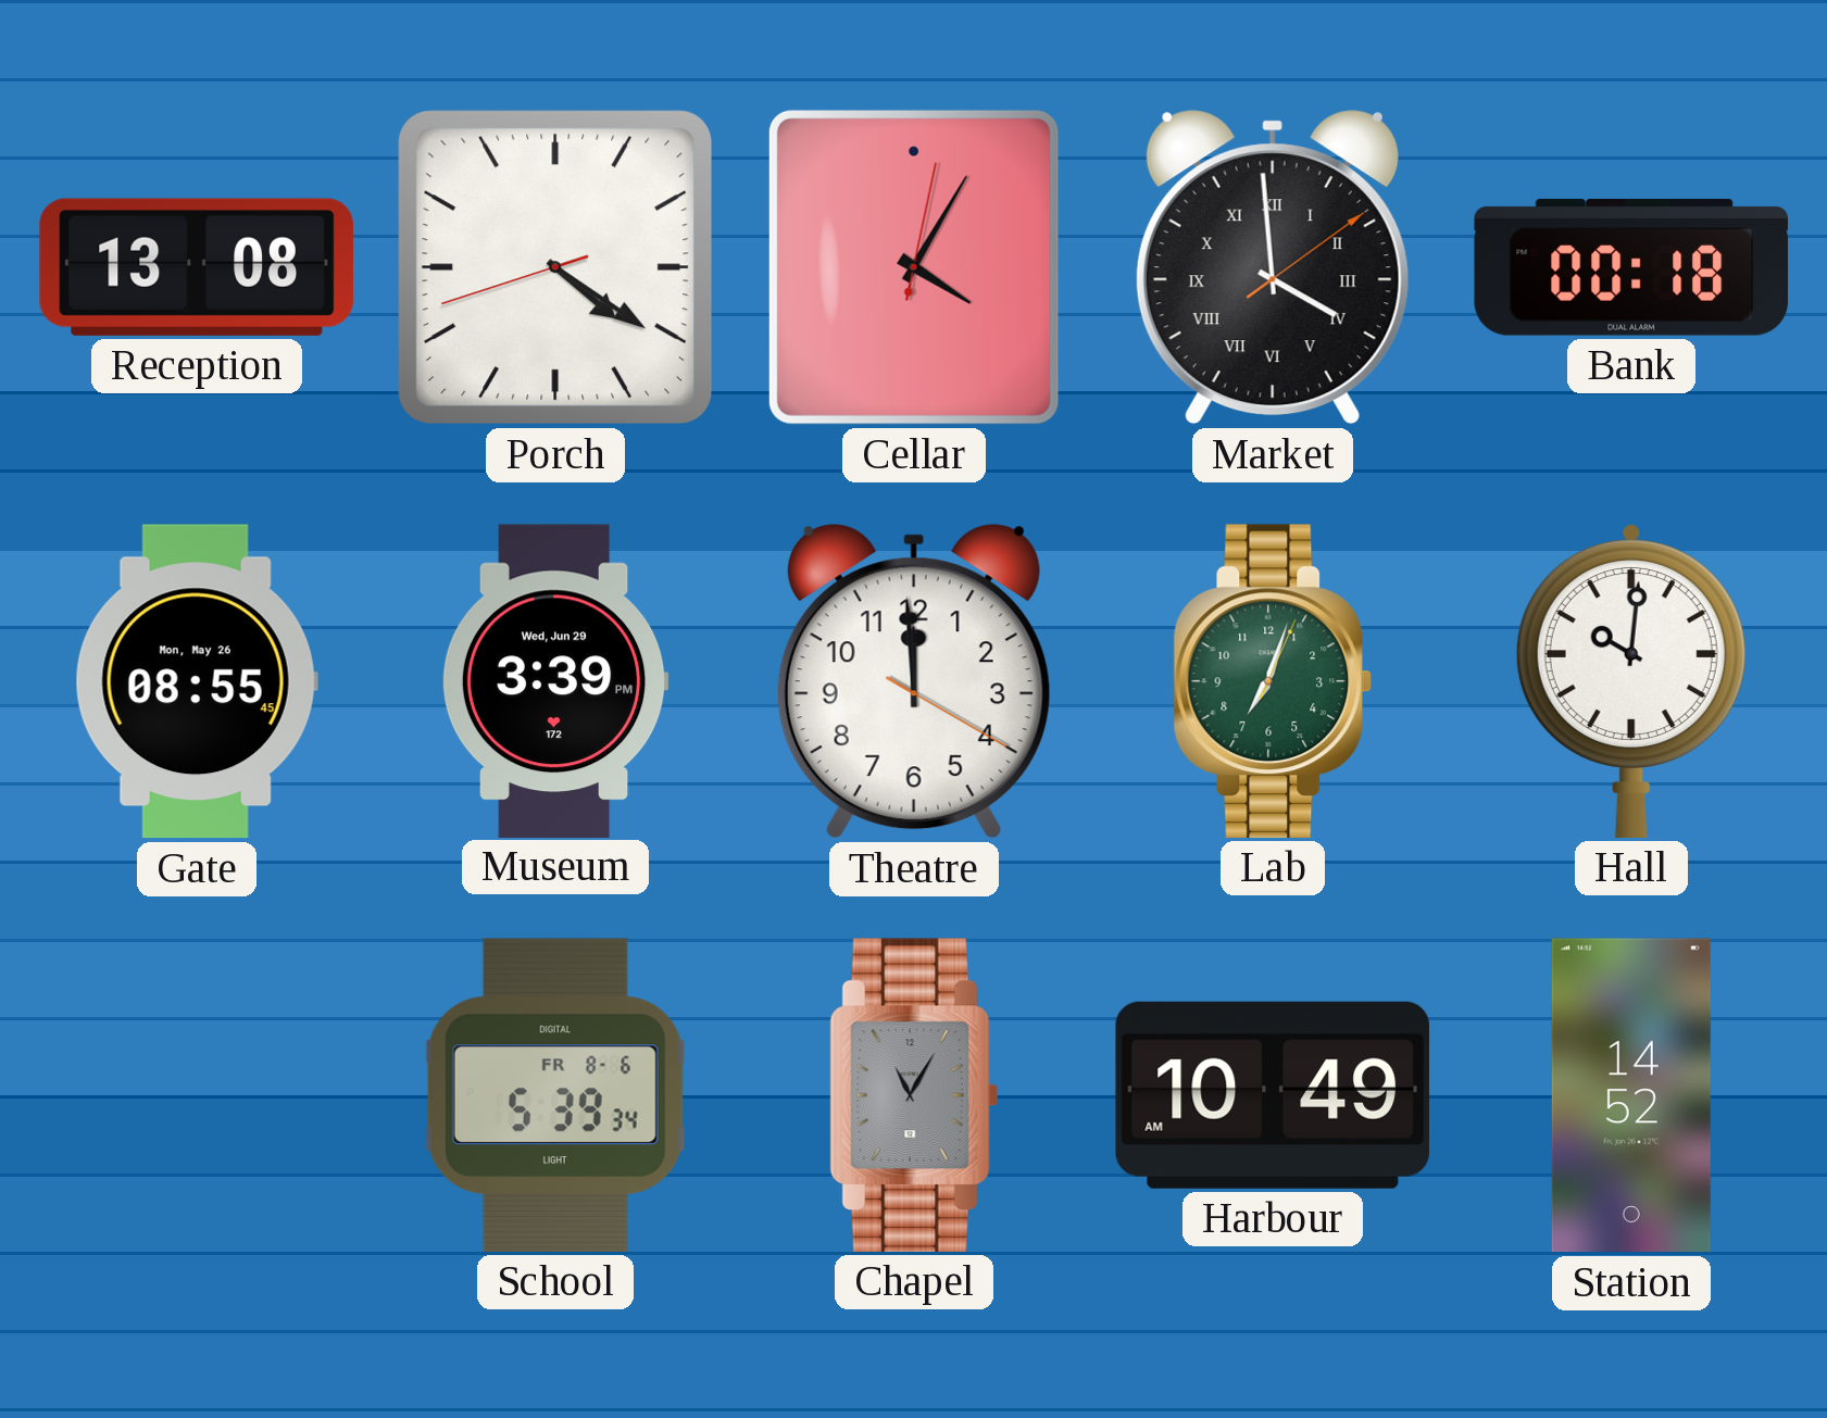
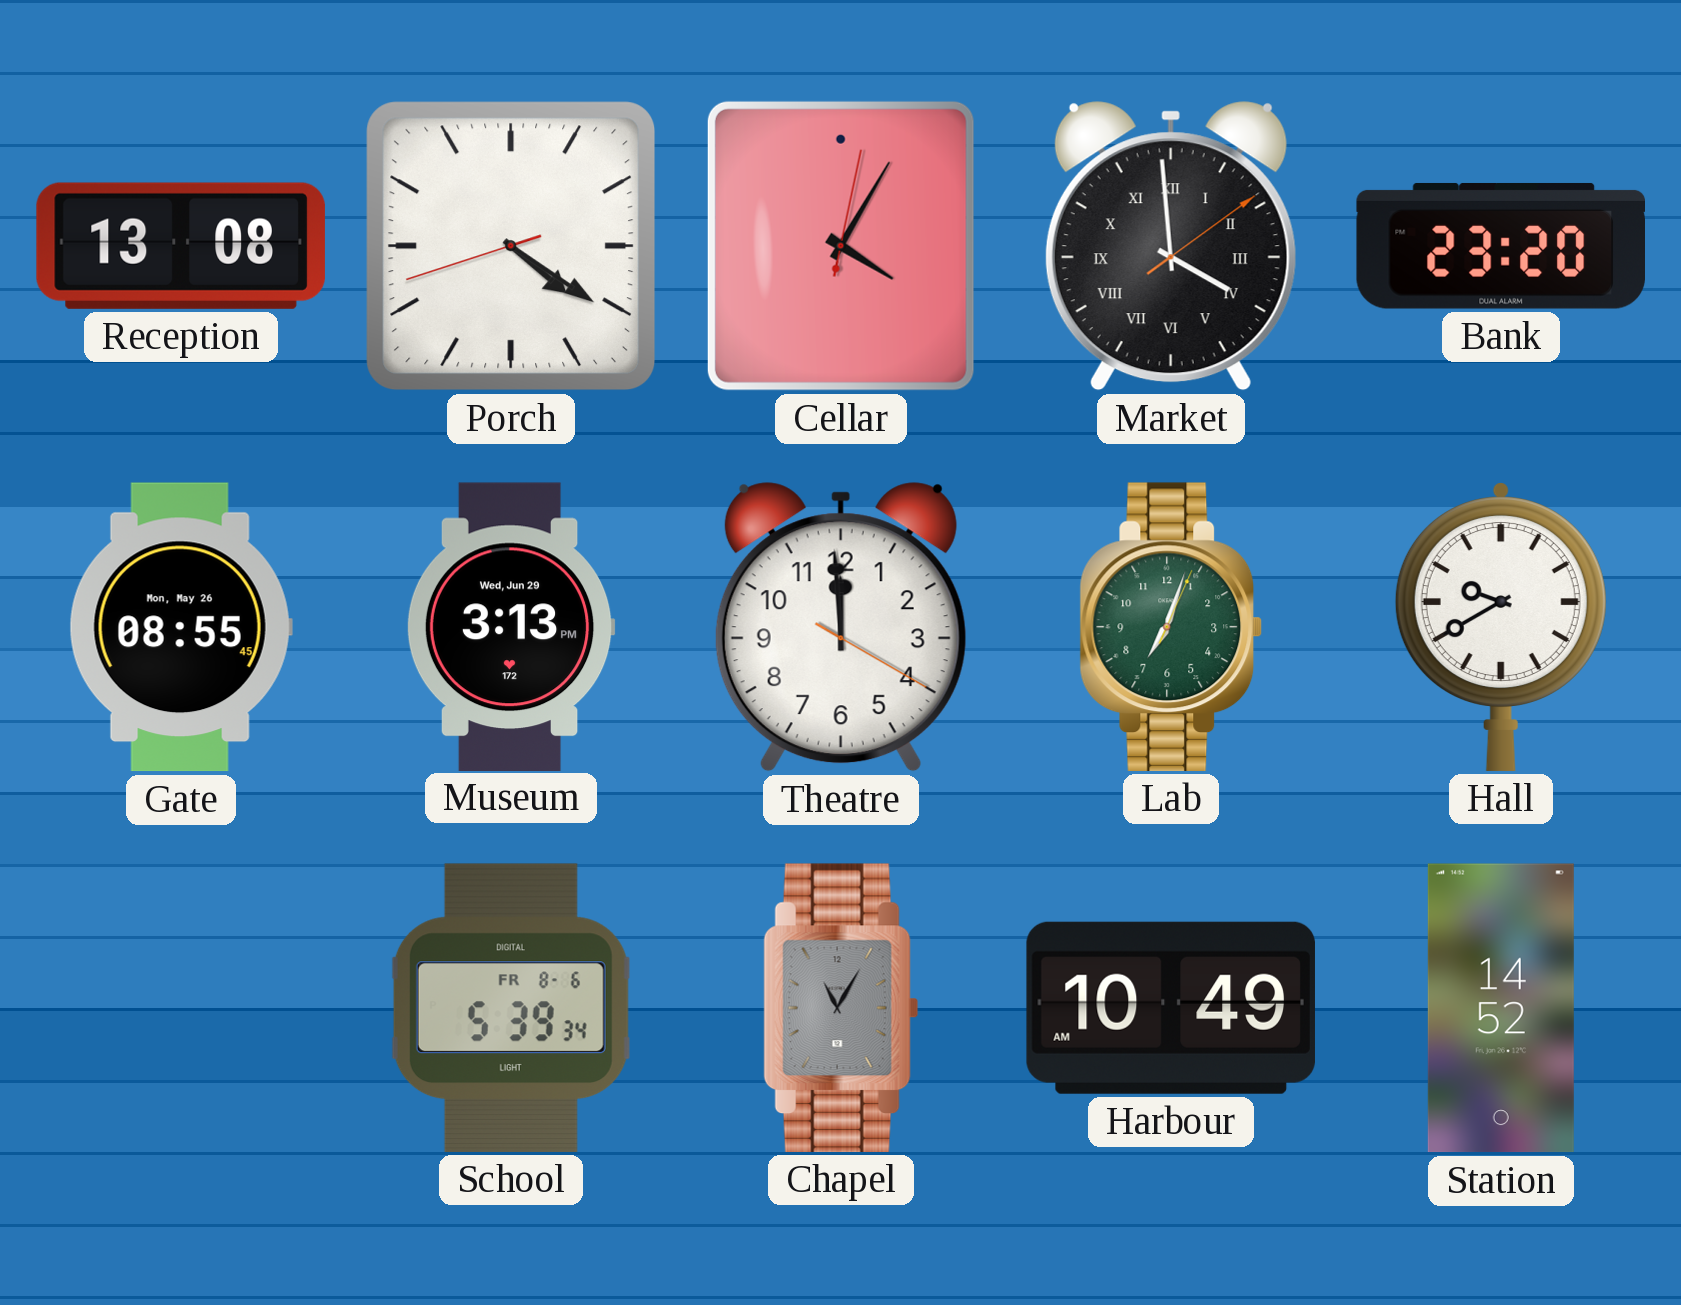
Bank: 00:18 -> 23:20
Museum: 3:39 -> 3:13
Hall: 10:01 -> 9:40
